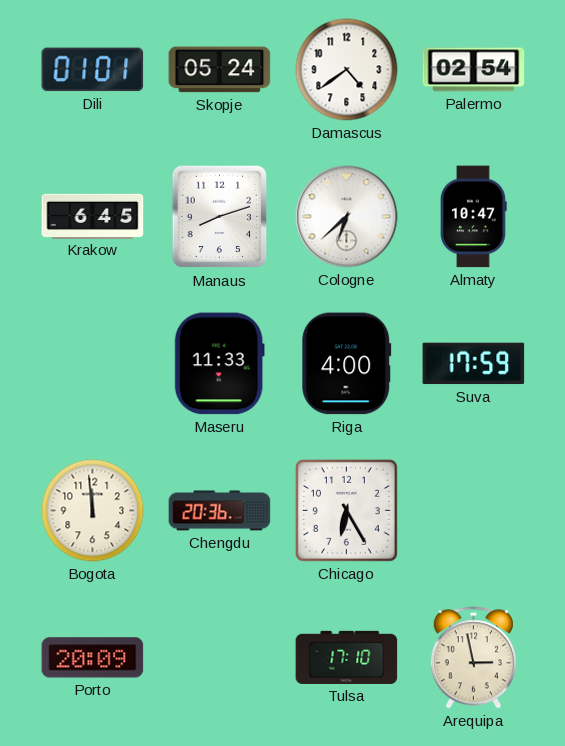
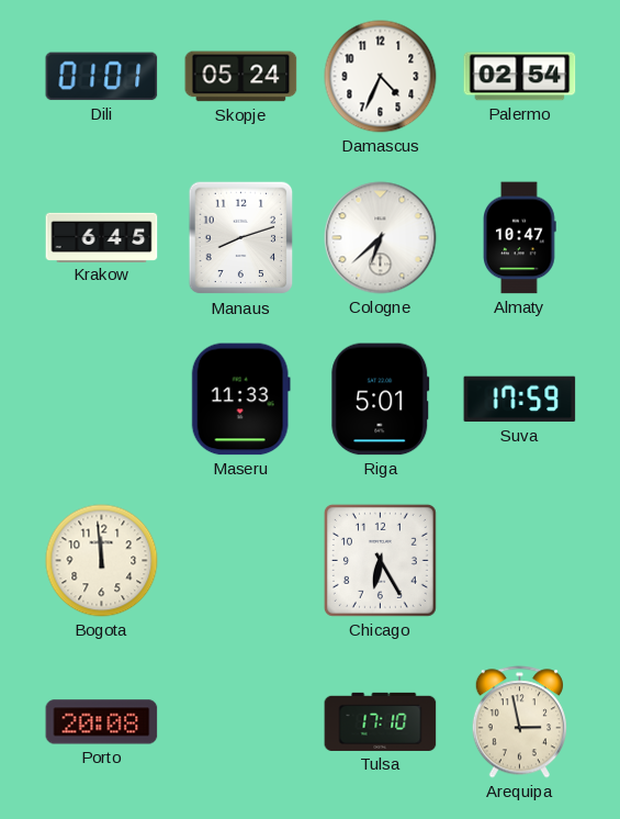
Damascus: 4:39 -> 4:34
Riga: 4:00 -> 5:01
Chengdu: 20:36 -> none
Porto: 20:09 -> 20:08
